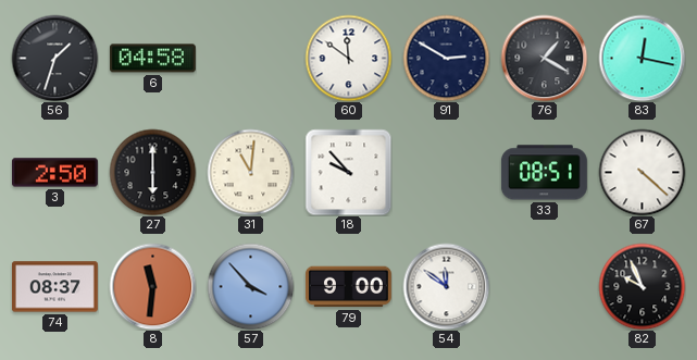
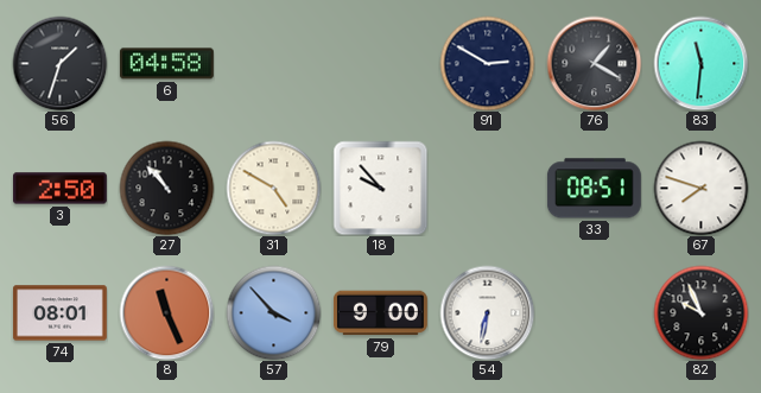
60: 11:51 -> none
83: 12:17 -> 11:31
27: 6:00 -> 10:53
31: 11:01 -> 4:50
67: 4:22 -> 7:48
74: 08:37 -> 08:01
8: 11:31 -> 11:26
54: 11:51 -> 6:32
